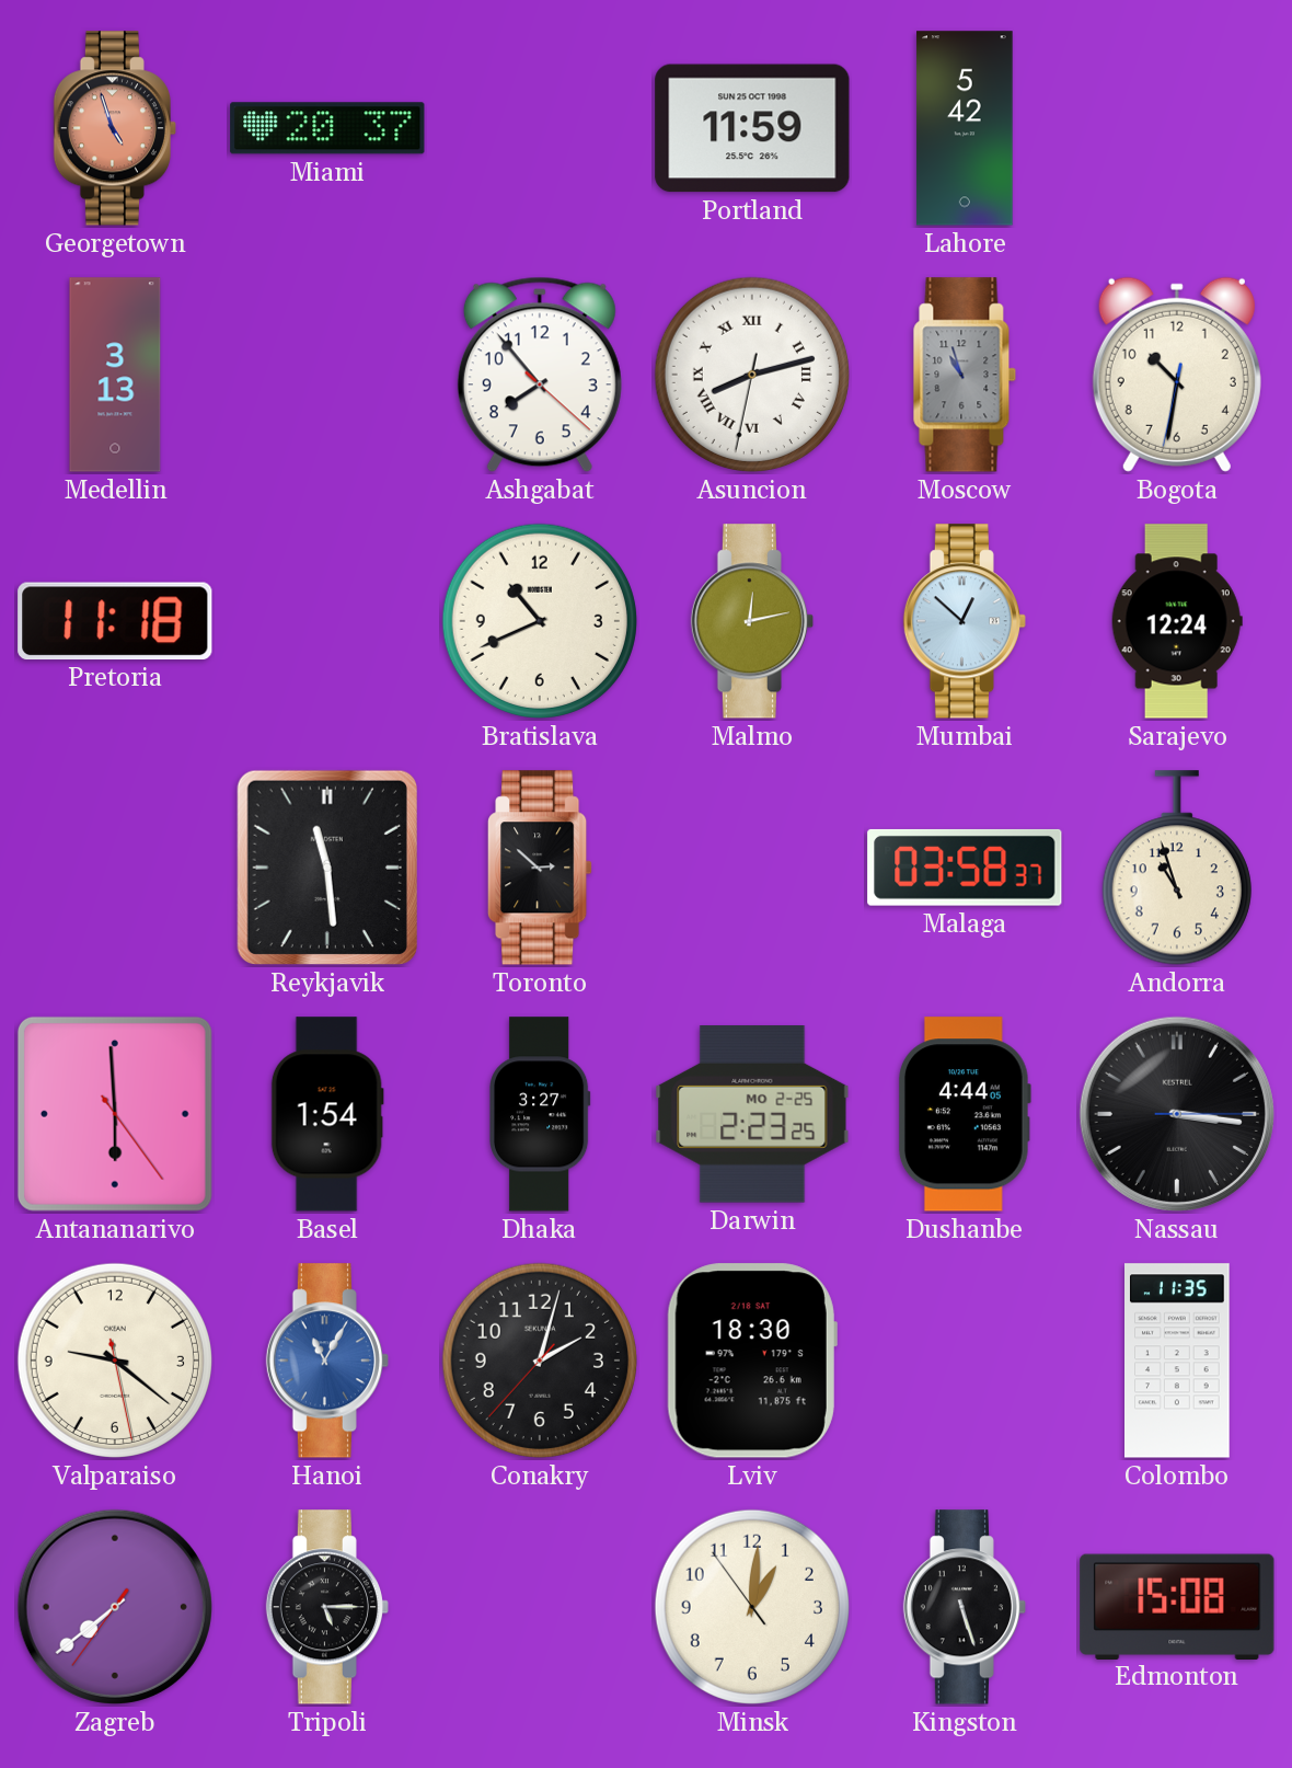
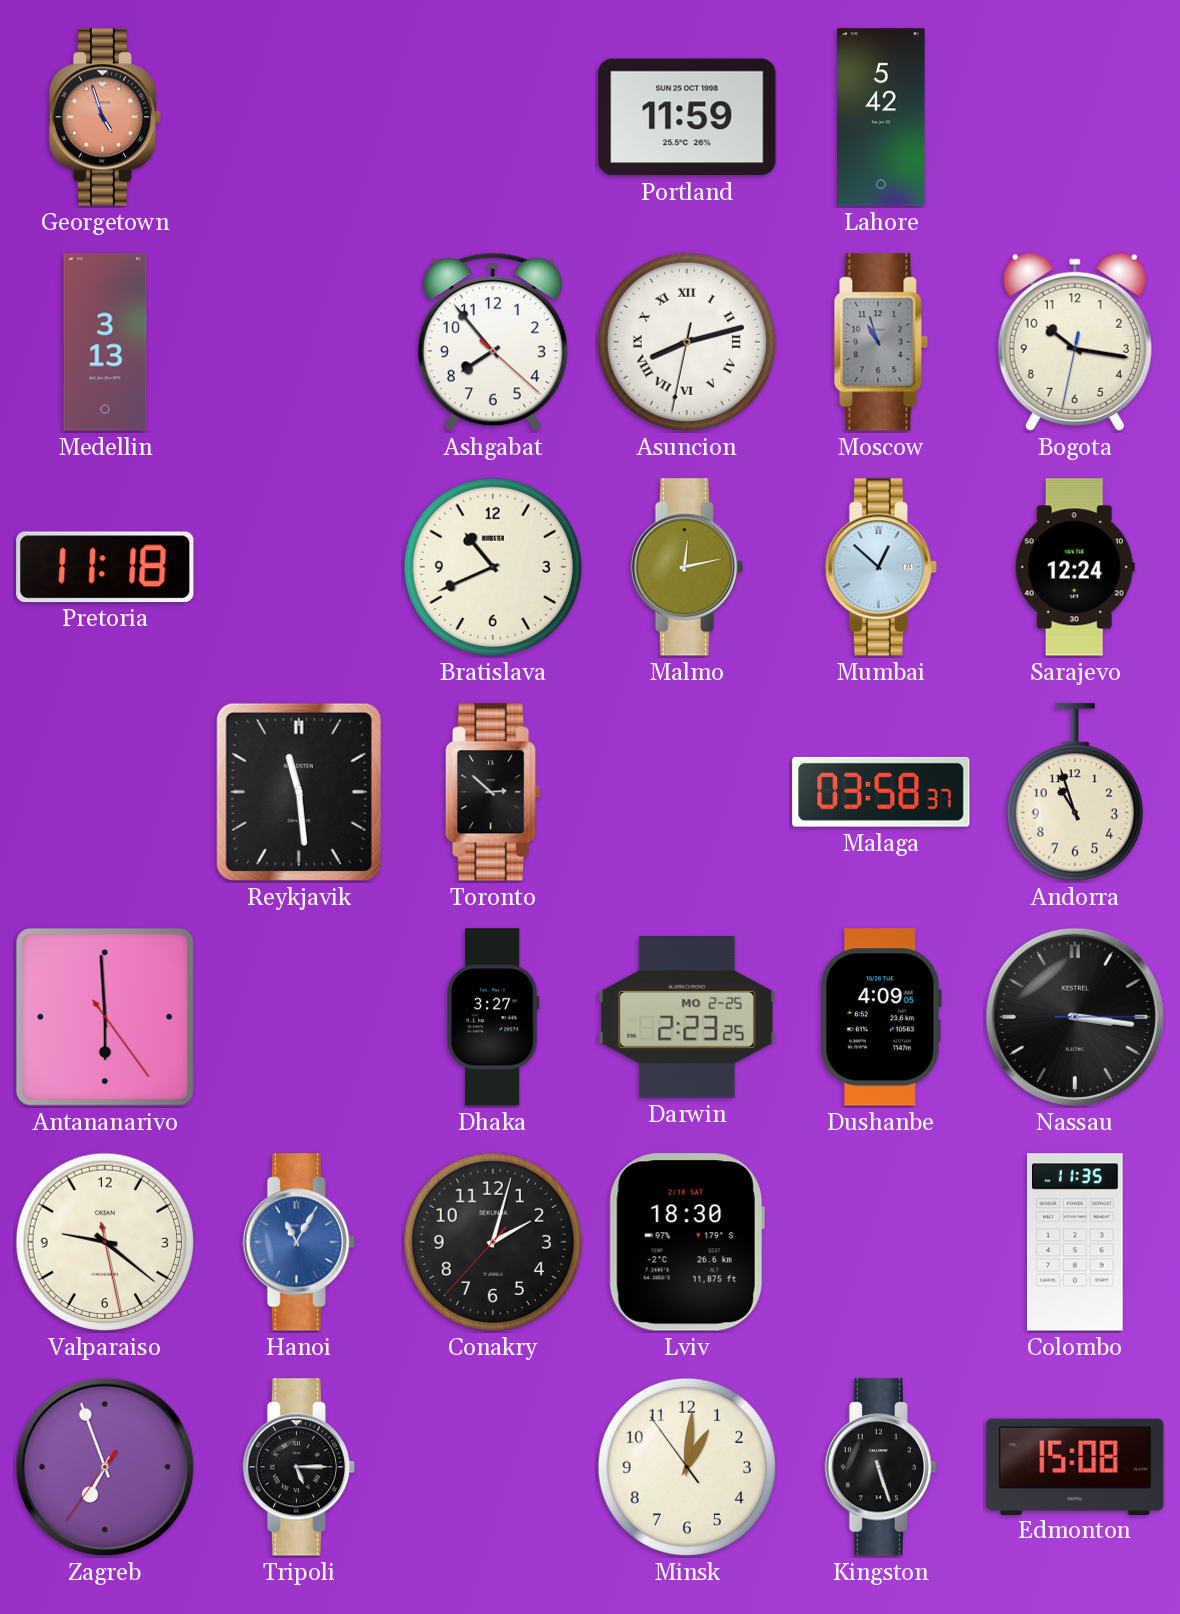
Miami: 20:37 -> none
Bogota: 10:31 -> 10:16
Basel: 1:54 -> none
Dushanbe: 4:44 -> 4:09
Zagreb: 7:38 -> 6:56
